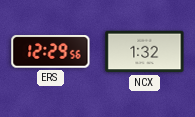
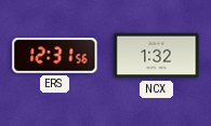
ERS: 12:29 -> 12:31
